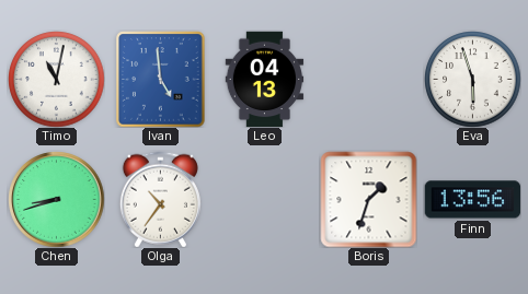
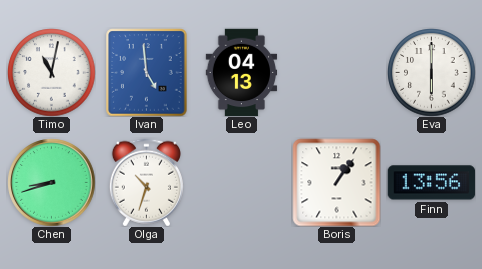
Eva: 5:57 -> 6:00
Olga: 10:36 -> 10:33
Boris: 1:33 -> 1:06
